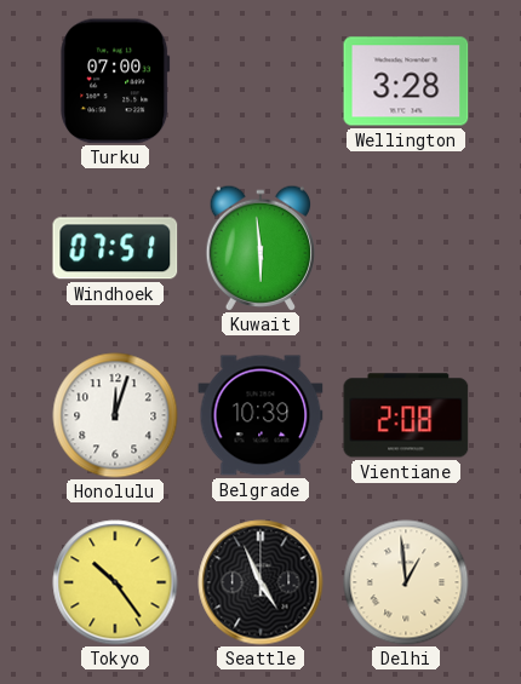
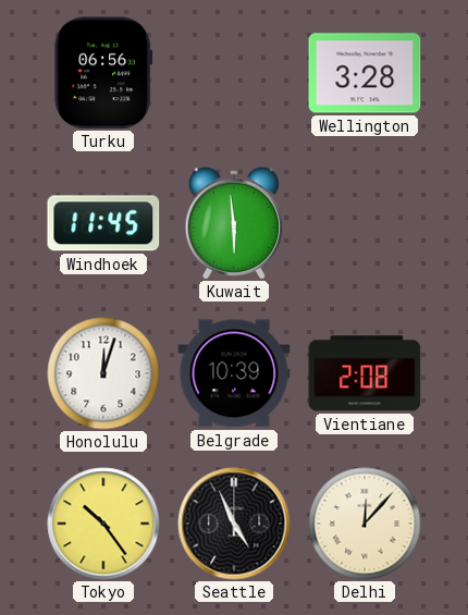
Turku: 07:00 -> 06:56
Windhoek: 07:51 -> 11:45
Delhi: 12:59 -> 12:07
